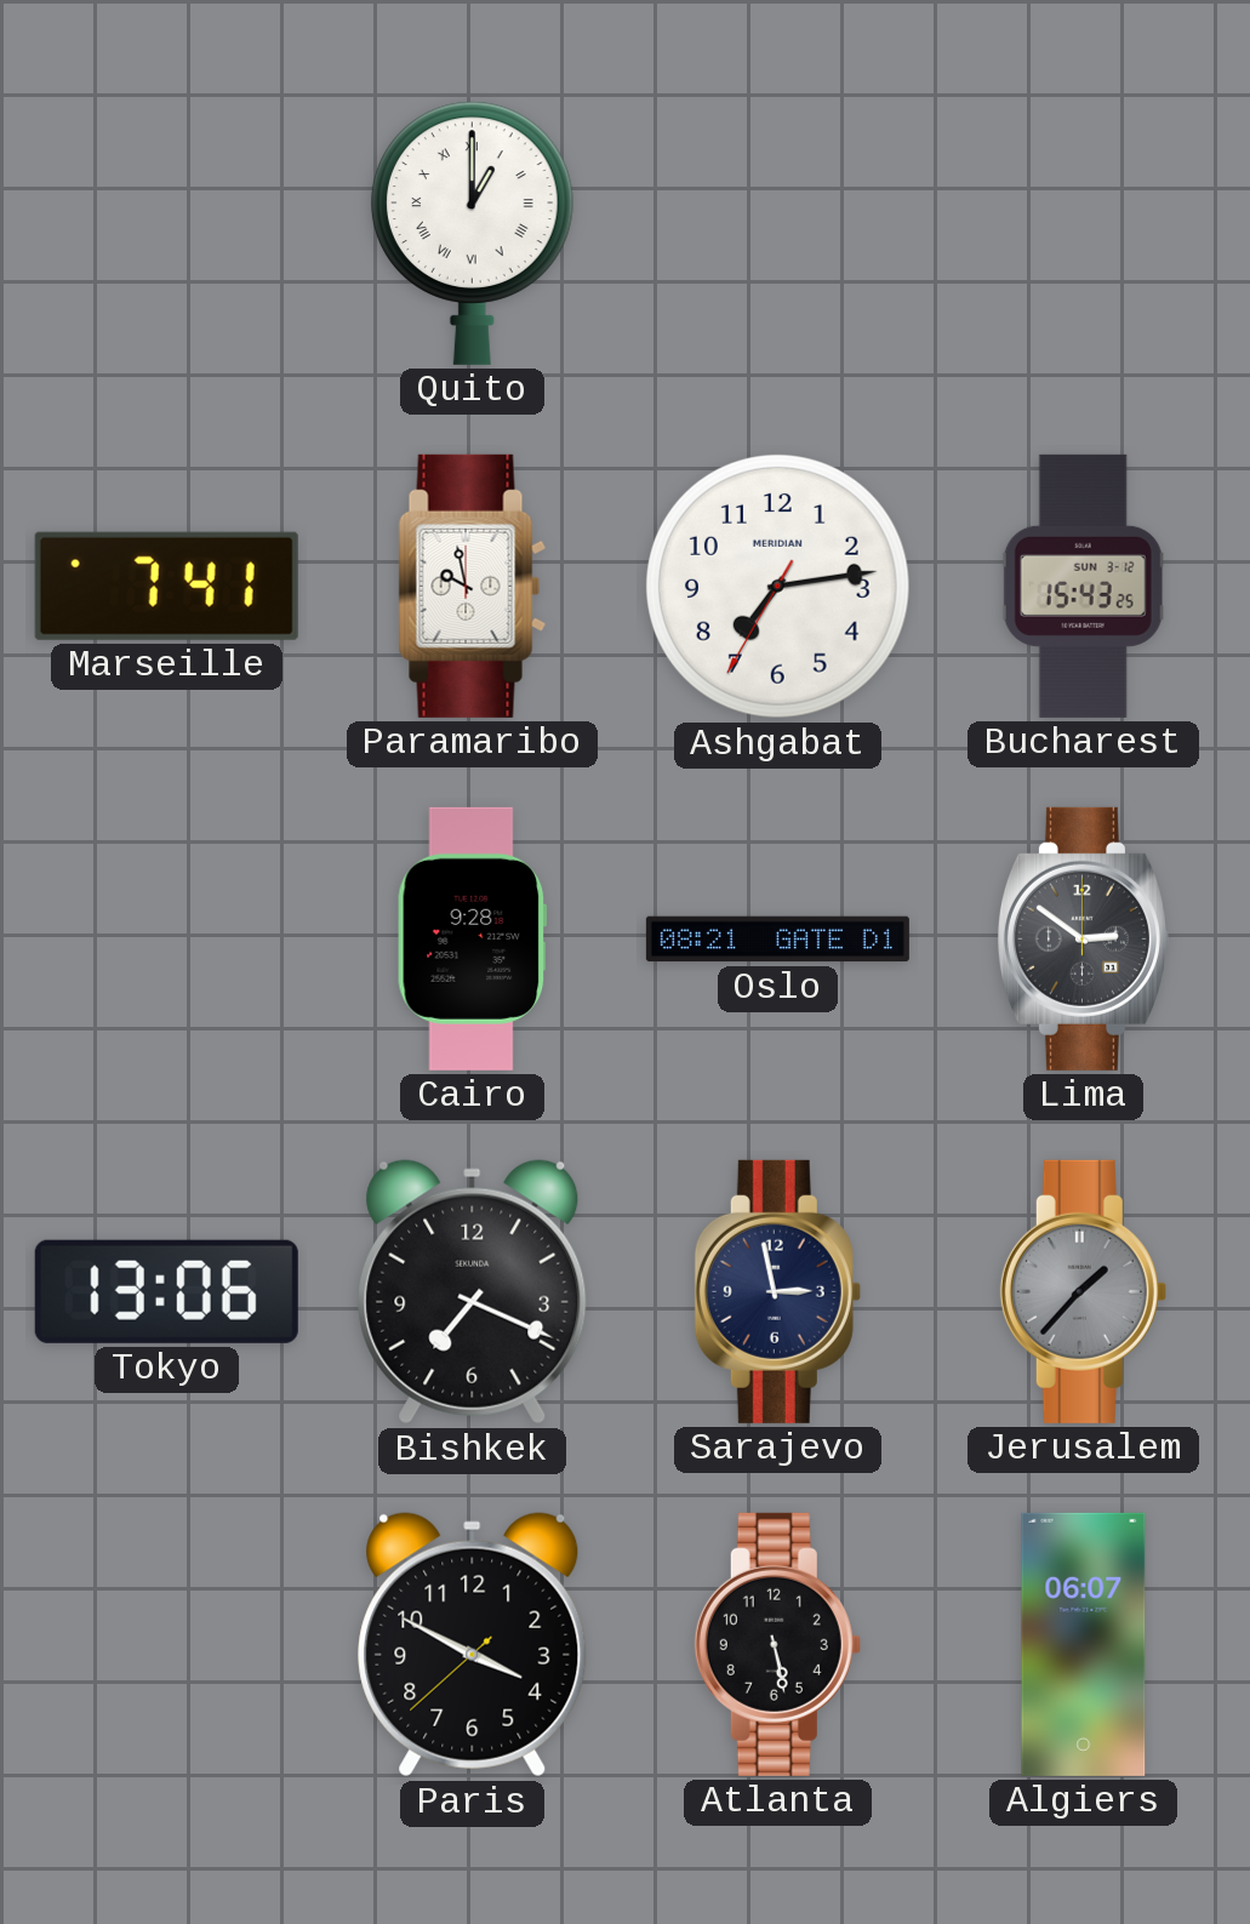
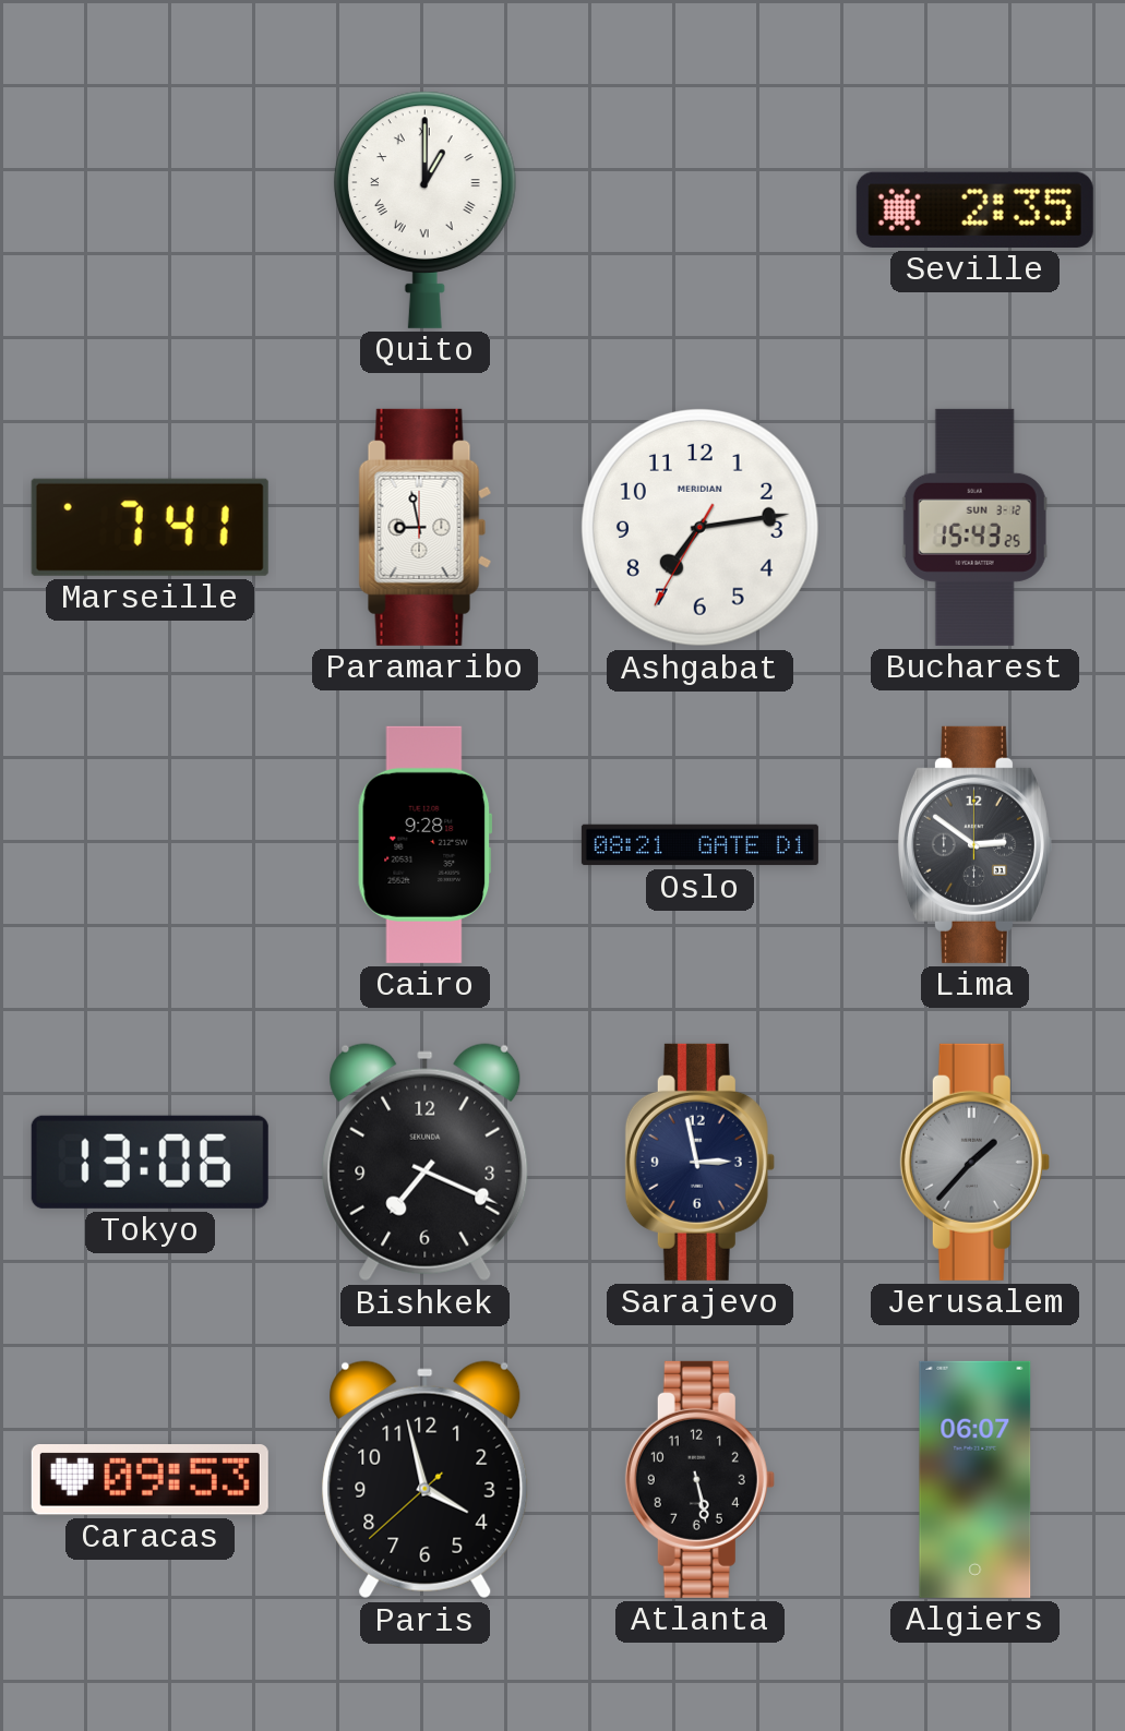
Seville: none -> 2:35
Paramaribo: 9:58 -> 8:58
Caracas: none -> 09:53
Paris: 3:49 -> 3:57
